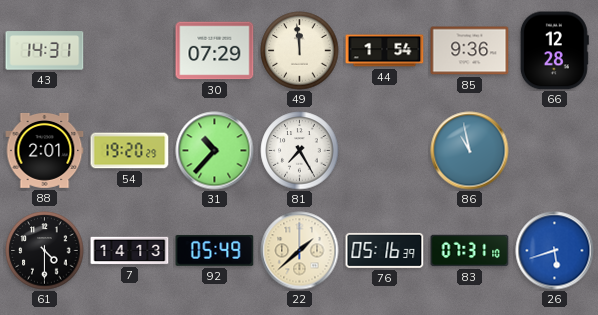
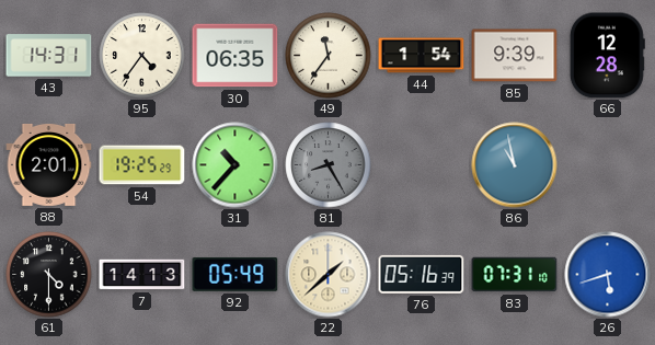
95: none -> 4:36
30: 07:29 -> 06:35
49: 11:59 -> 11:36
85: 9:36 -> 9:39
54: 19:20 -> 19:25
81: 7:25 -> 8:25
81 dial: white -> grey
